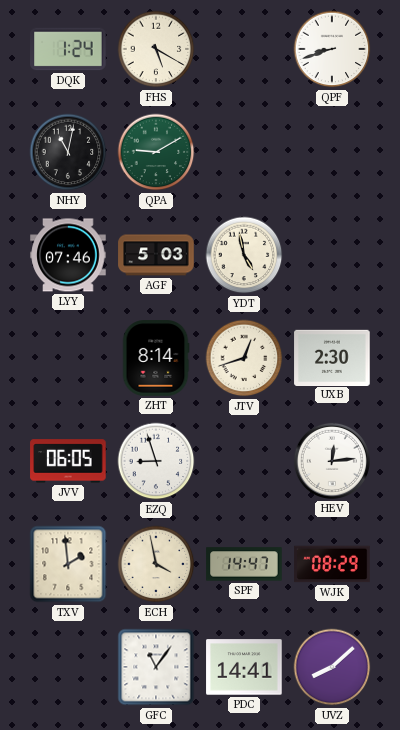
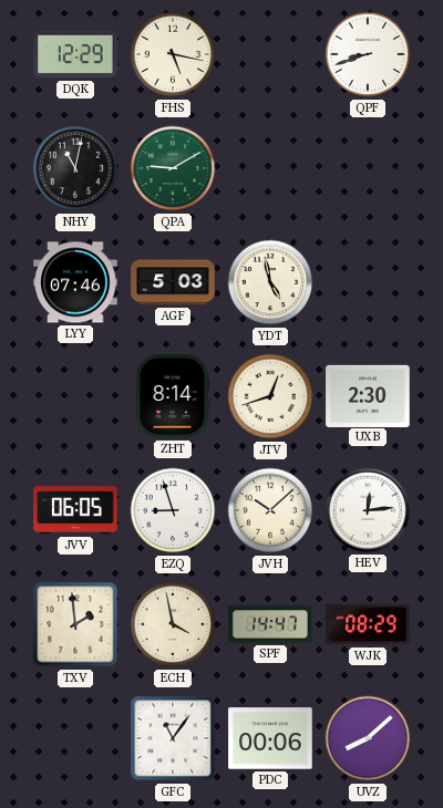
DQK: 1:24 -> 12:29
FHS: 5:20 -> 5:17
JVH: none -> 10:08
PDC: 14:41 -> 00:06
